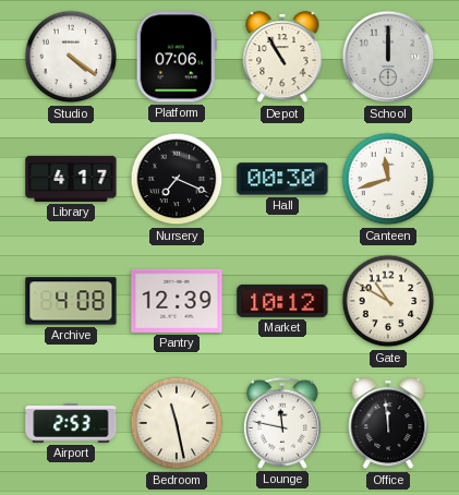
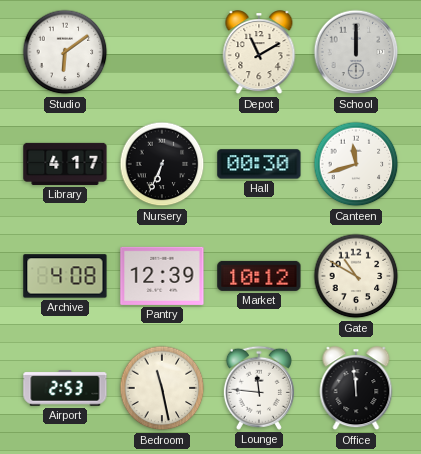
Studio: 4:21 -> 6:09
Platform: 07:06 -> none
Depot: 10:55 -> 11:10
Nursery: 7:19 -> 6:34
Lounge: 11:47 -> 11:46
